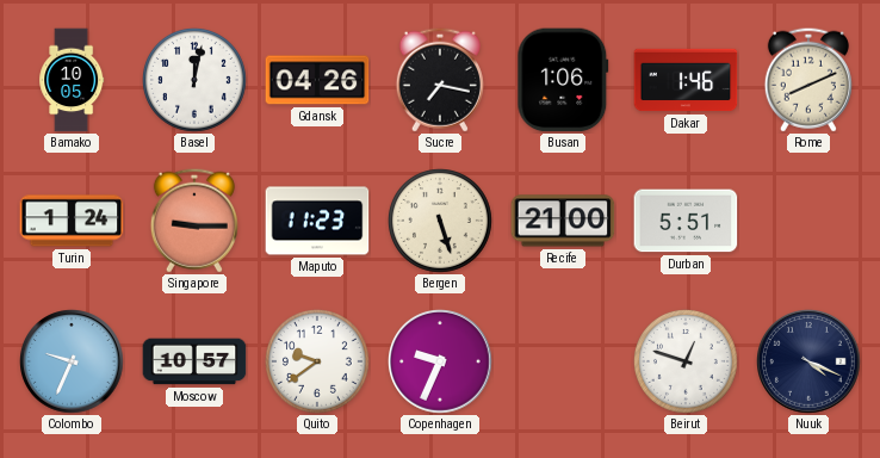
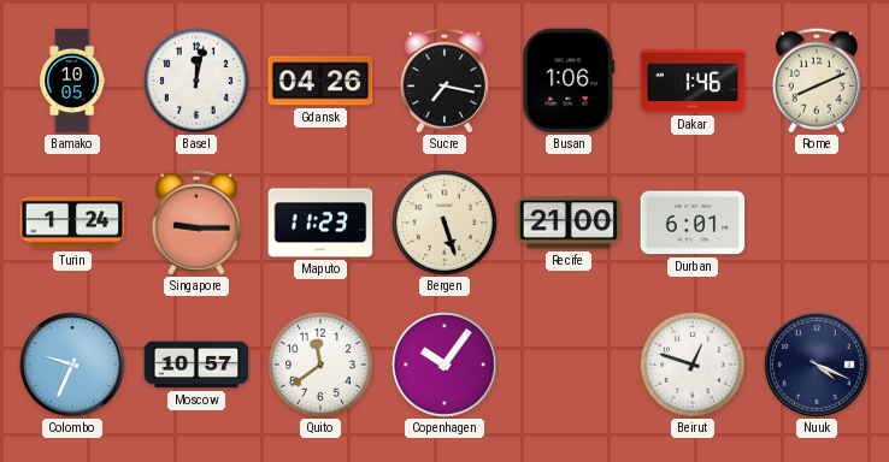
Durban: 5:51 -> 6:01
Quito: 9:39 -> 11:39
Copenhagen: 9:34 -> 10:06
